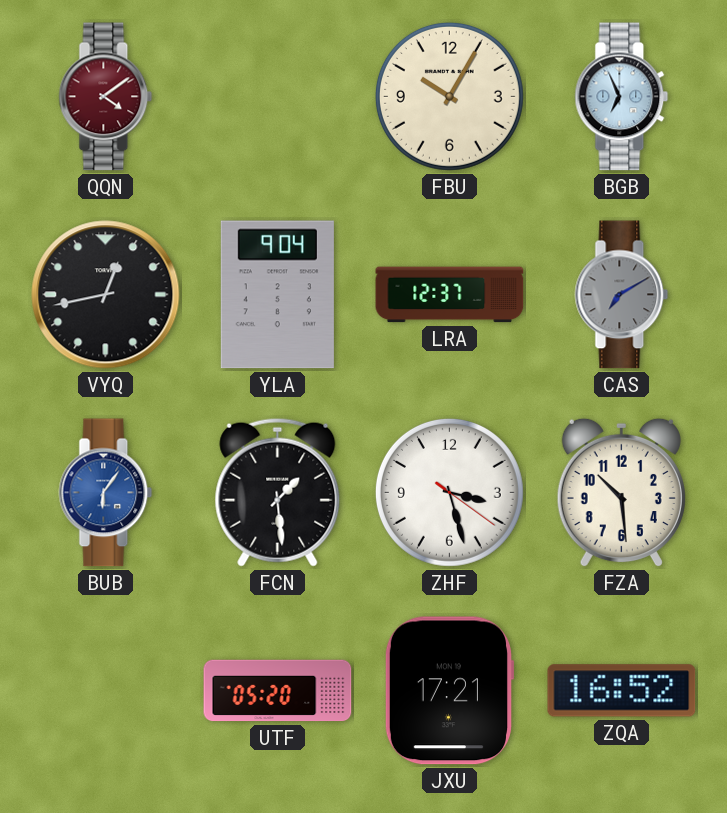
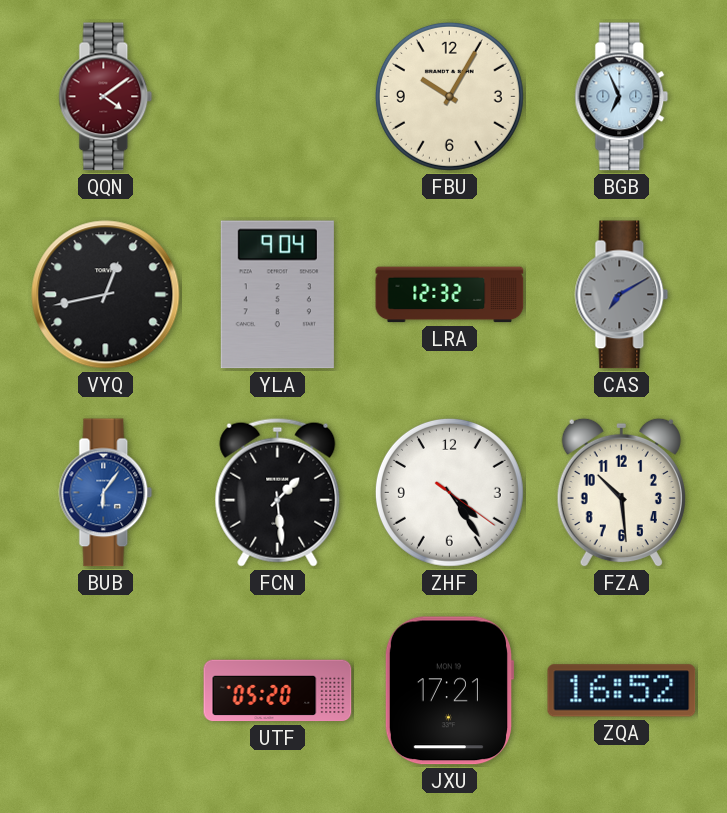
LRA: 12:37 -> 12:32
ZHF: 3:27 -> 4:24
